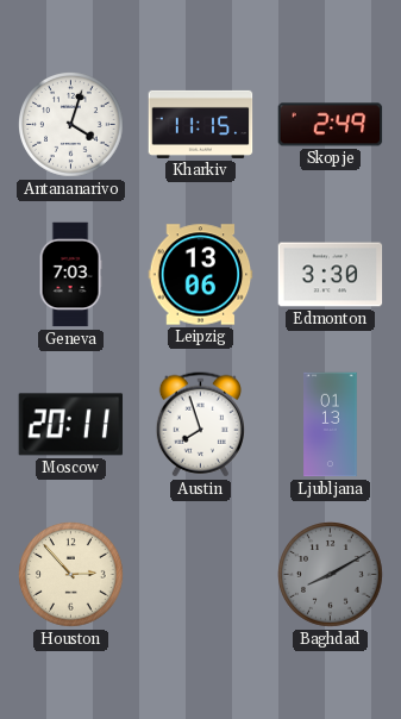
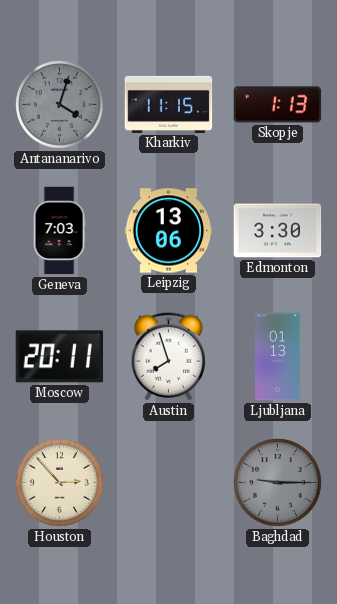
Antananarivo dial: white -> grey
Skopje: 2:49 -> 1:13
Baghdad: 8:10 -> 9:15
